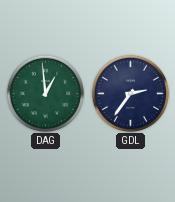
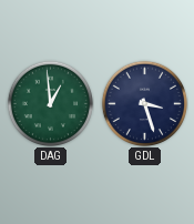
GDL: 2:36 -> 3:27
